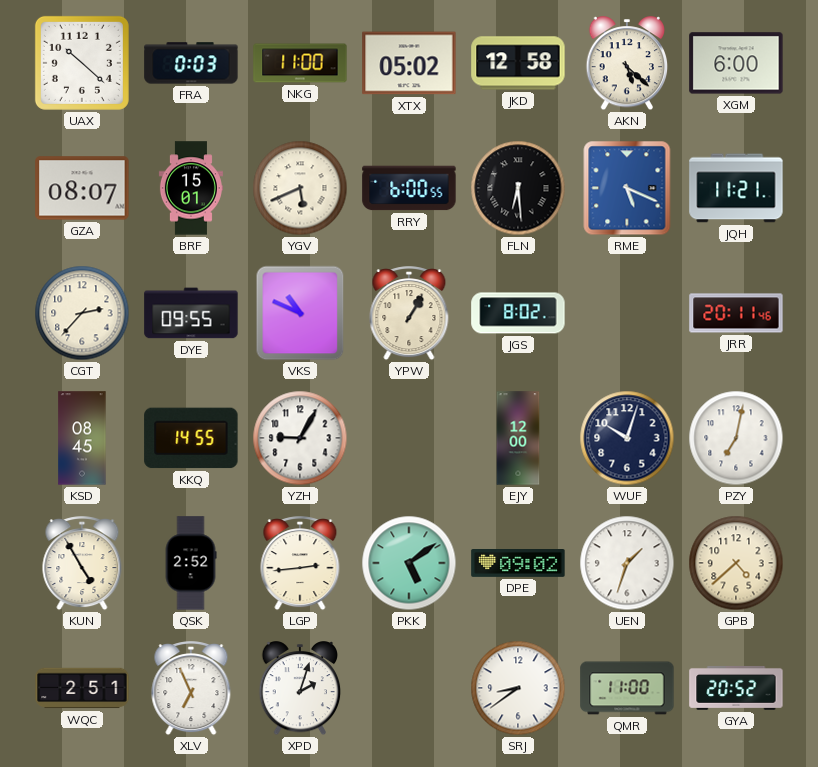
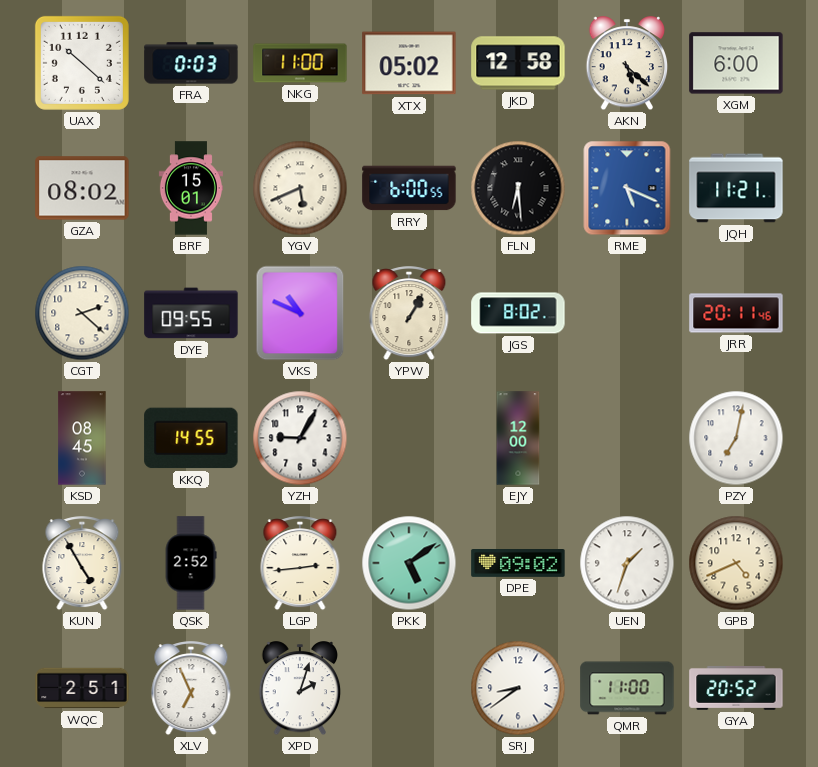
GZA: 08:07 -> 08:02
CGT: 2:37 -> 2:22
WUF: 10:03 -> none
GPB: 4:38 -> 4:41
